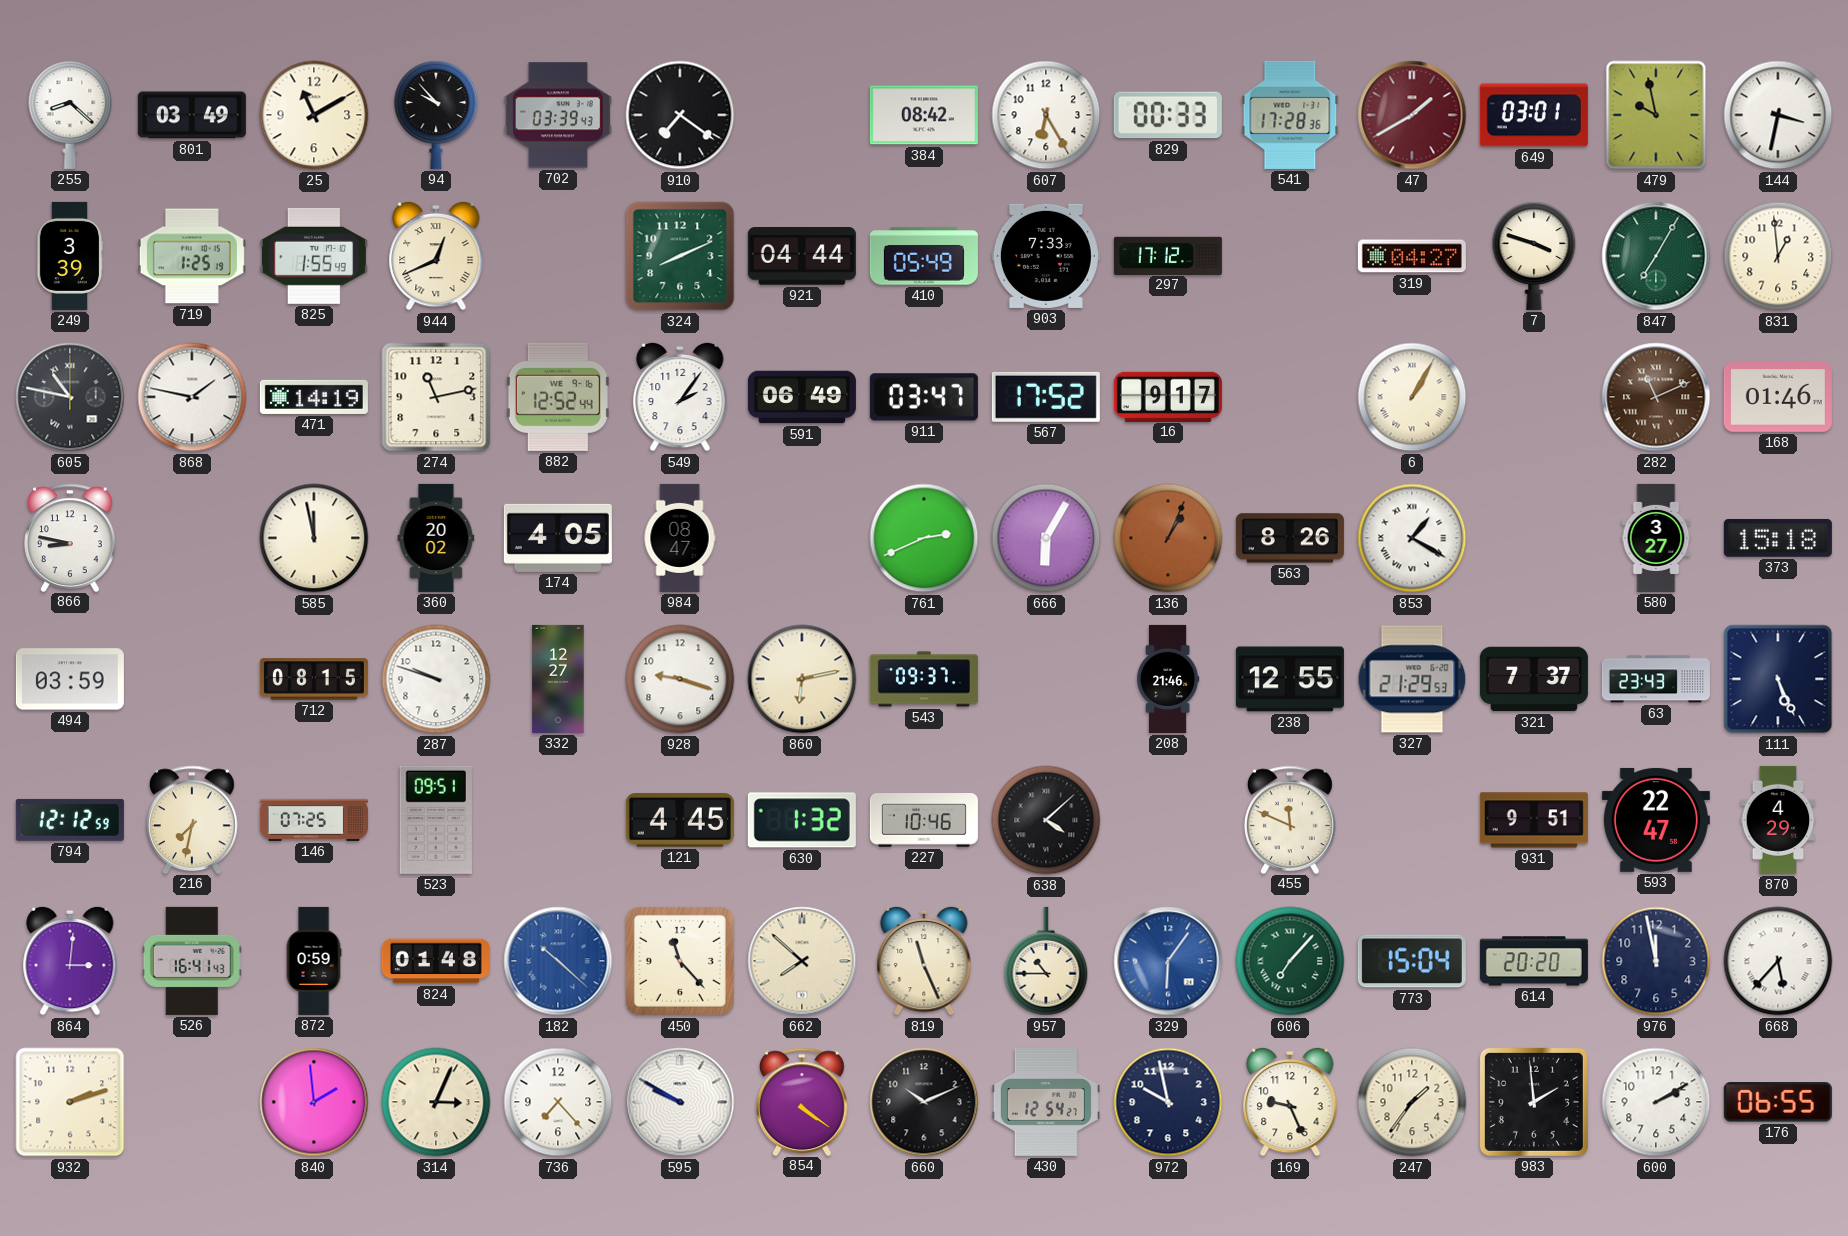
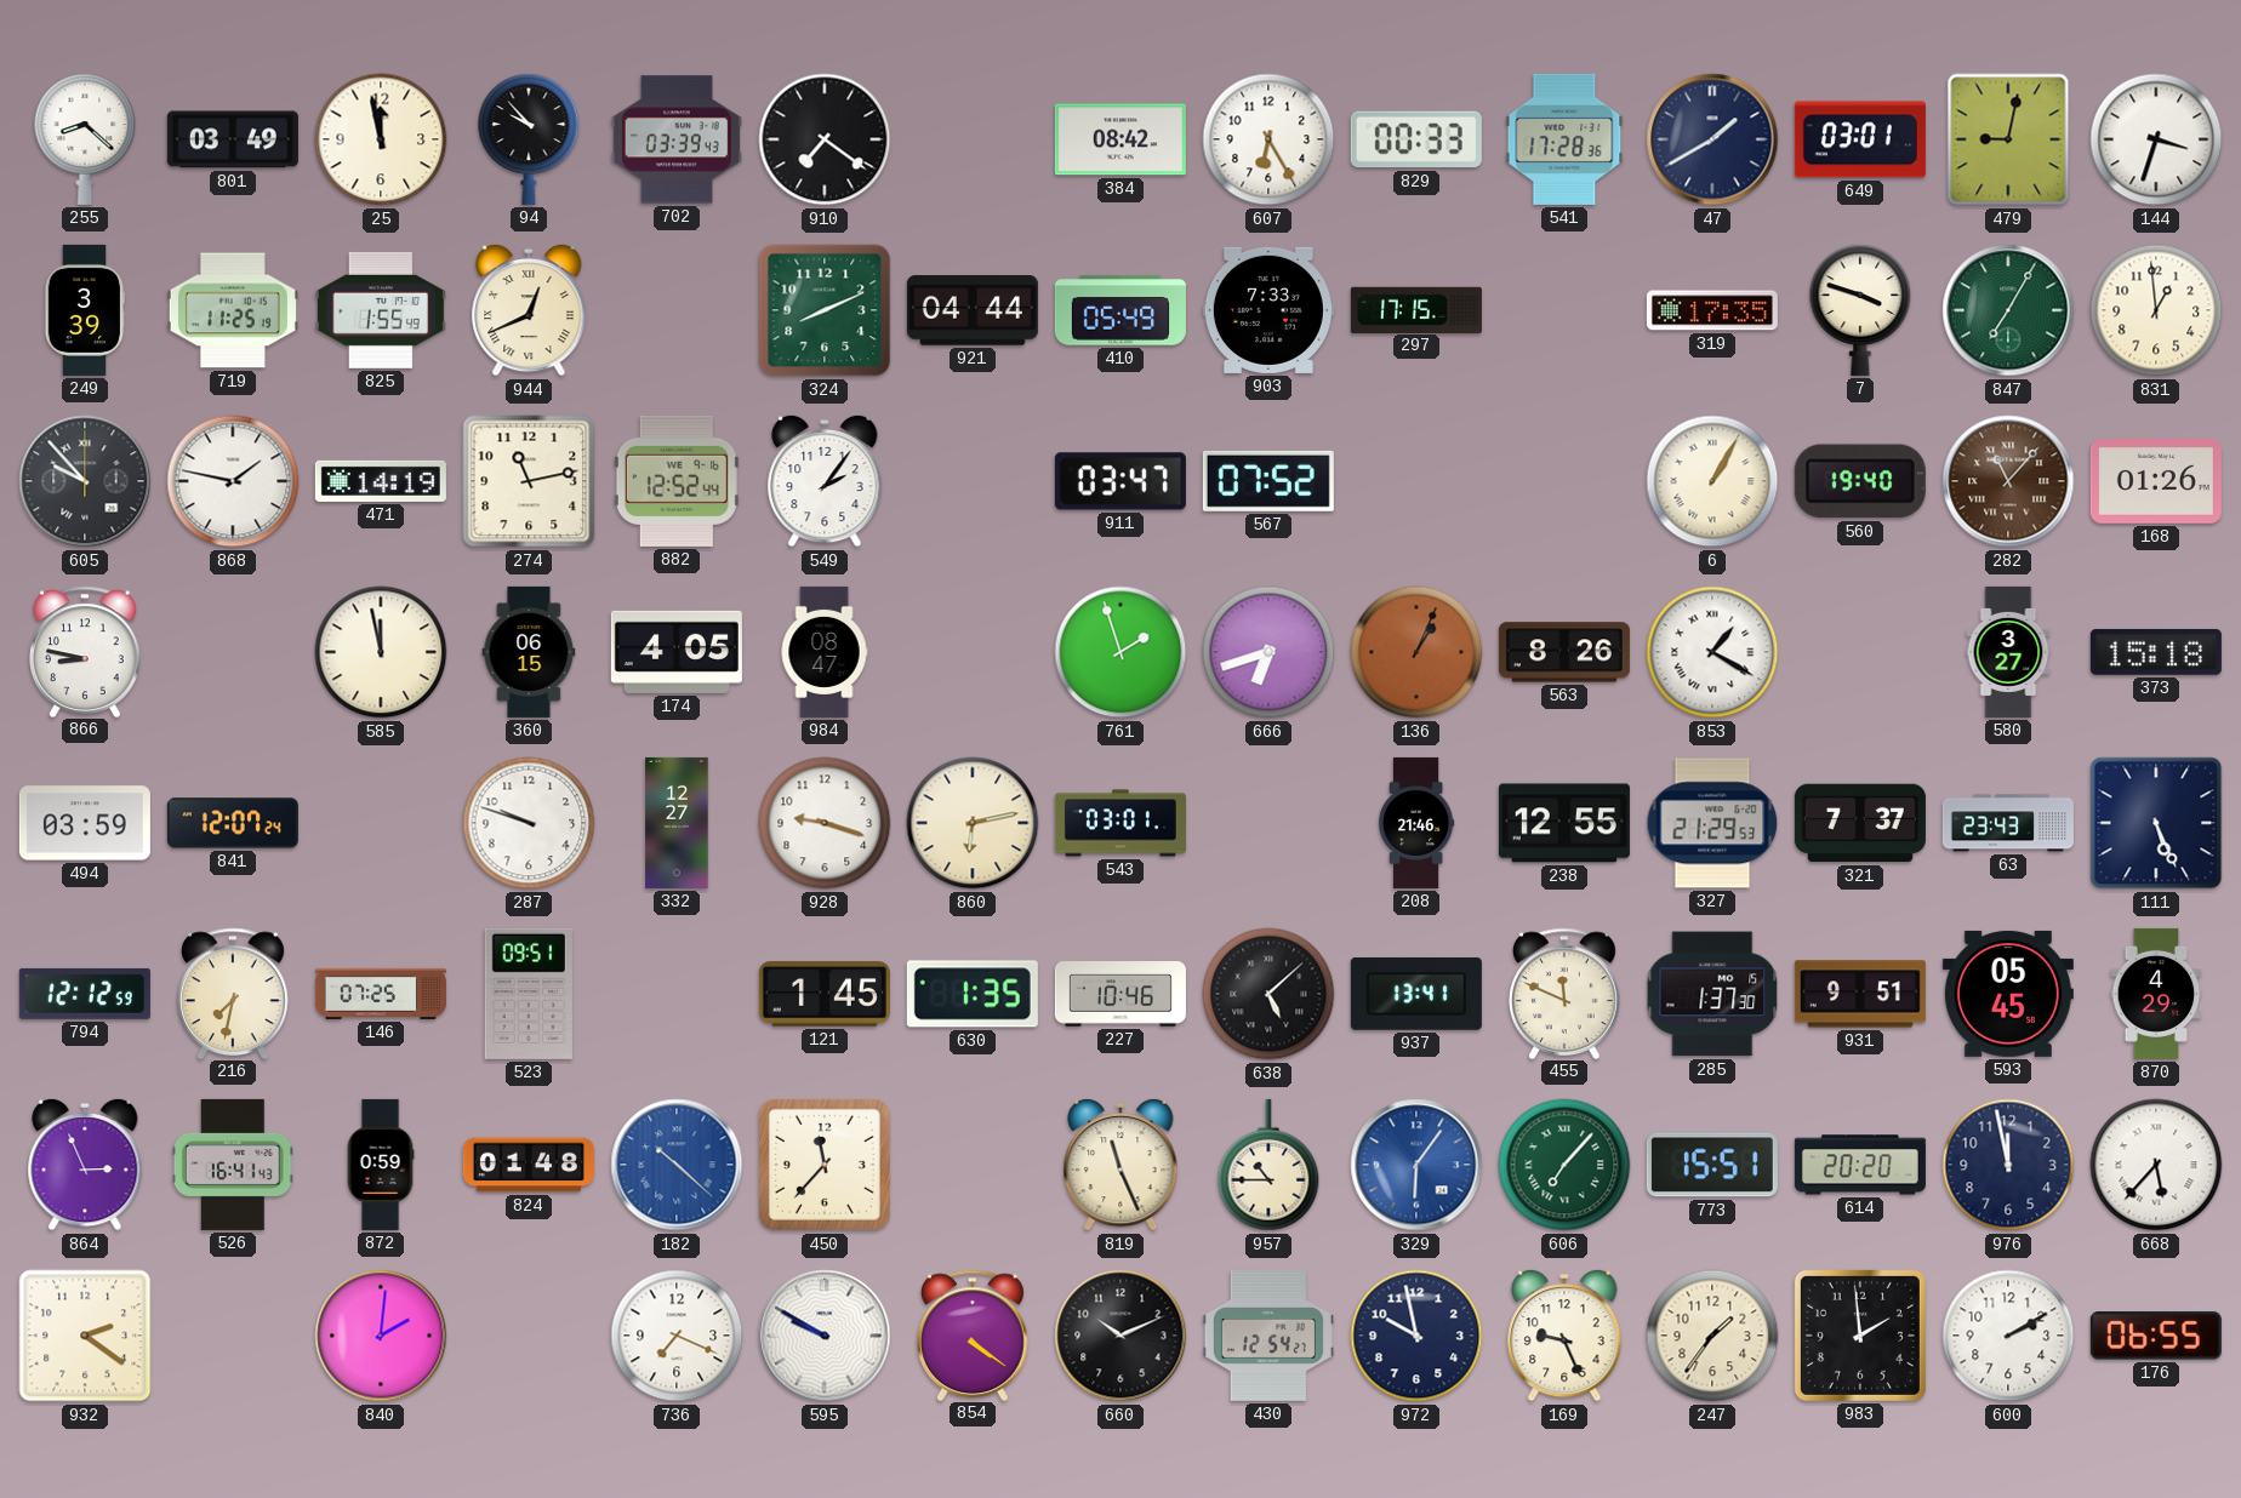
25: 11:10 -> 11:58
47 dial: burgundy -> navy
479: 9:58 -> 9:02
144: 3:32 -> 3:33
719: 1:25 -> 11:25
297: 17:12 -> 17:15
319: 04:27 -> 17:35
605: 10:47 -> 9:53
591: 06:49 -> none
567: 17:52 -> 07:52
16: 9:17 -> none
560: none -> 19:40
282: 11:11 -> 11:07
168: 01:46 -> 01:26
360: 20:02 -> 06:15
761: 2:41 -> 1:57
666: 6:05 -> 6:42
841: none -> 12:07
712: 08:15 -> none
543: 09:37 -> 03:01
121: 4:45 -> 1:45
630: 1:32 -> 1:35
638: 4:08 -> 5:08
937: none -> 13:41
285: none -> 1:37
593: 22:47 -> 05:45
864: 3:01 -> 2:56
450: 11:23 -> 11:37
662: 7:52 -> none
773: 15:04 -> 15:51
932: 2:12 -> 2:21
840: 1:59 -> 2:01
314: 3:04 -> none
736: 7:23 -> 7:19
